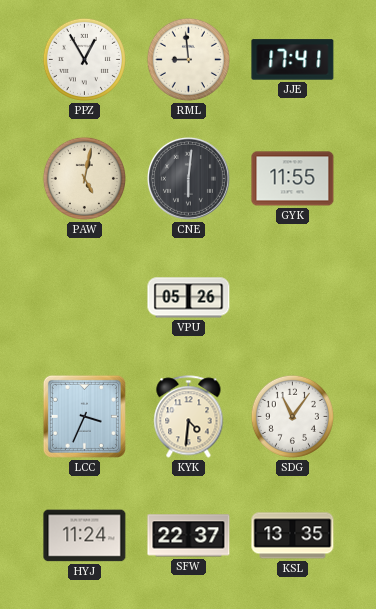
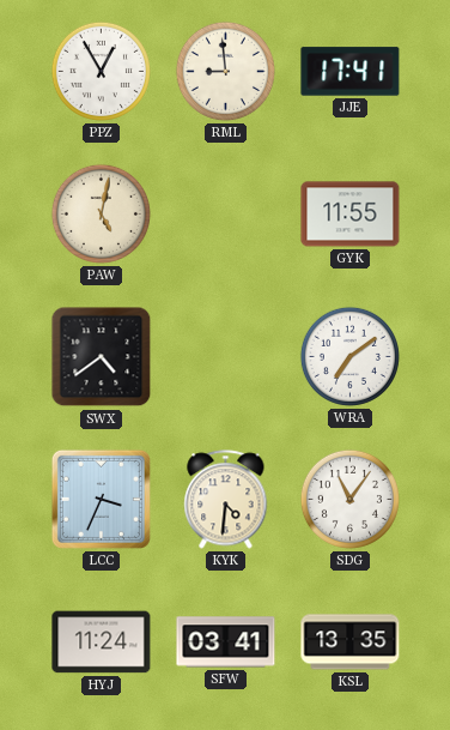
CNE: 6:01 -> none
SWX: none -> 4:39
VPU: 05:26 -> none
WRA: none -> 7:09
SFW: 22:37 -> 03:41
